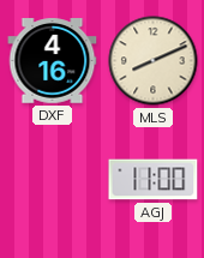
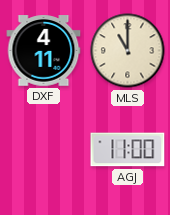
DXF: 4:16 -> 4:11
MLS: 8:11 -> 11:00
